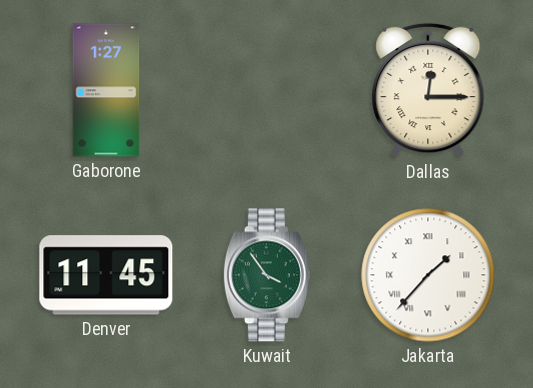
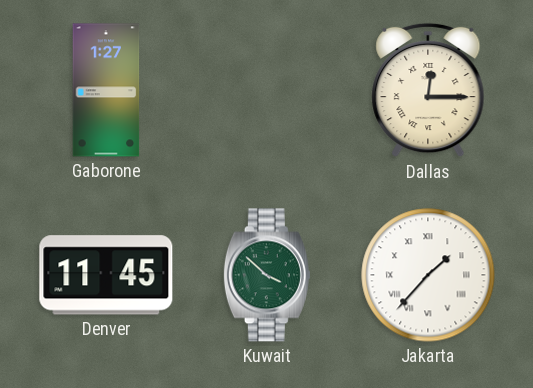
Kuwait: 3:54 -> 3:52
